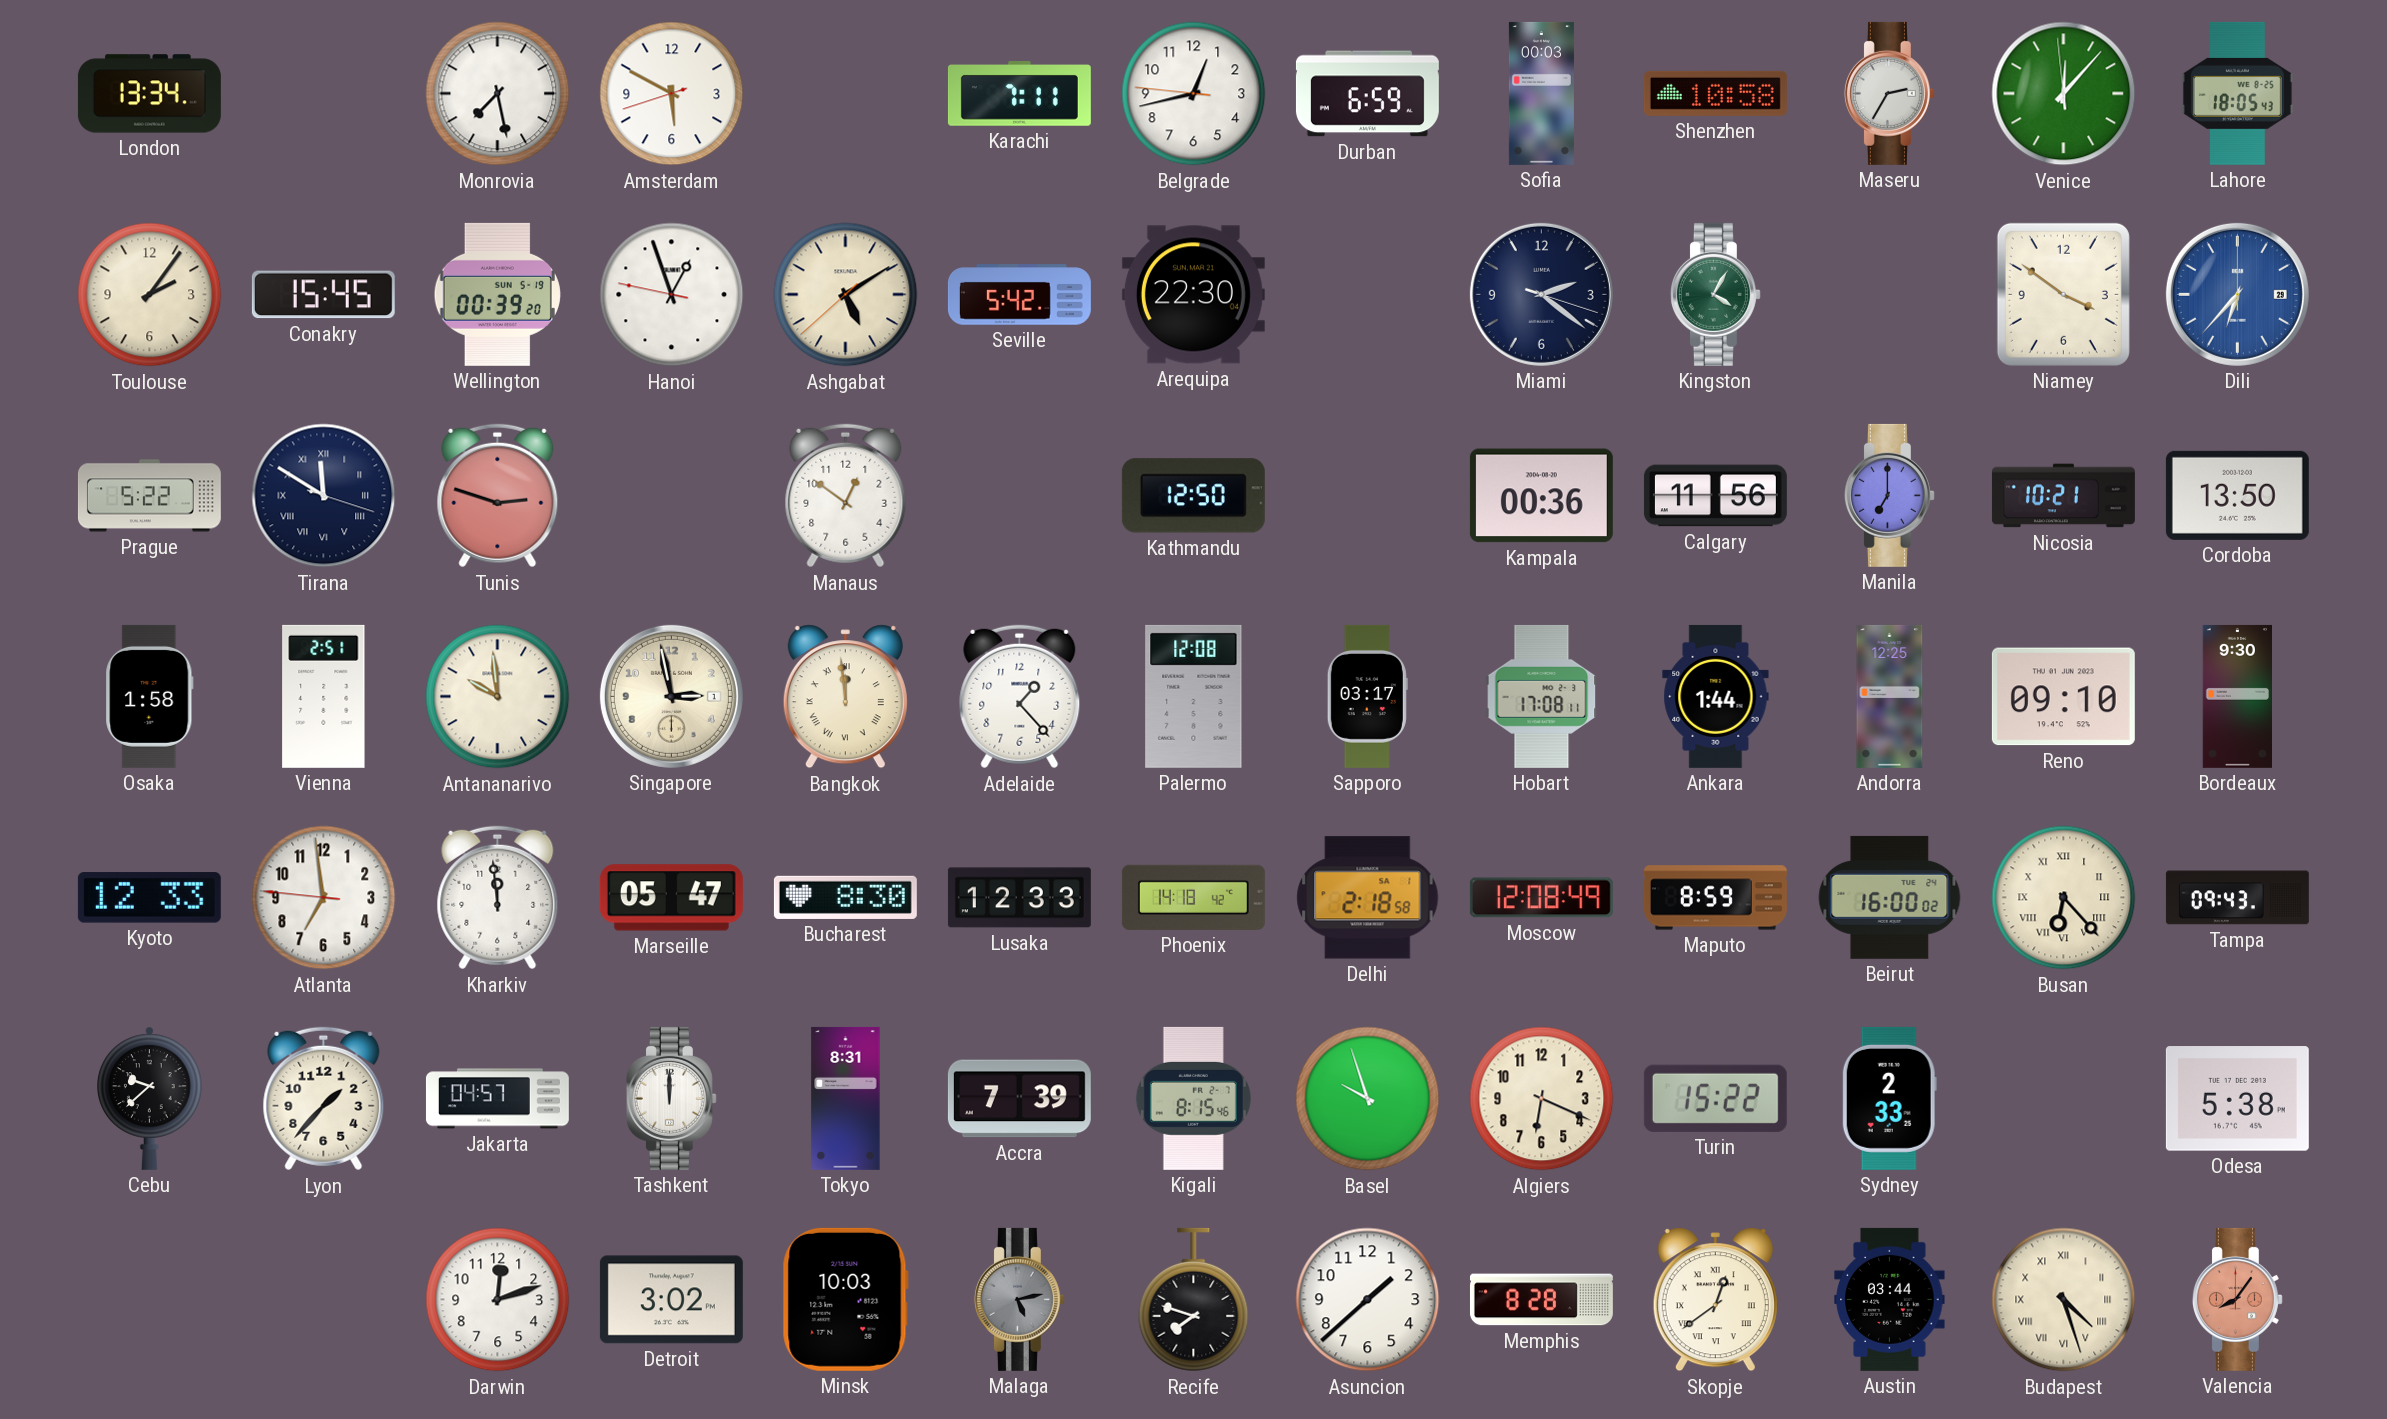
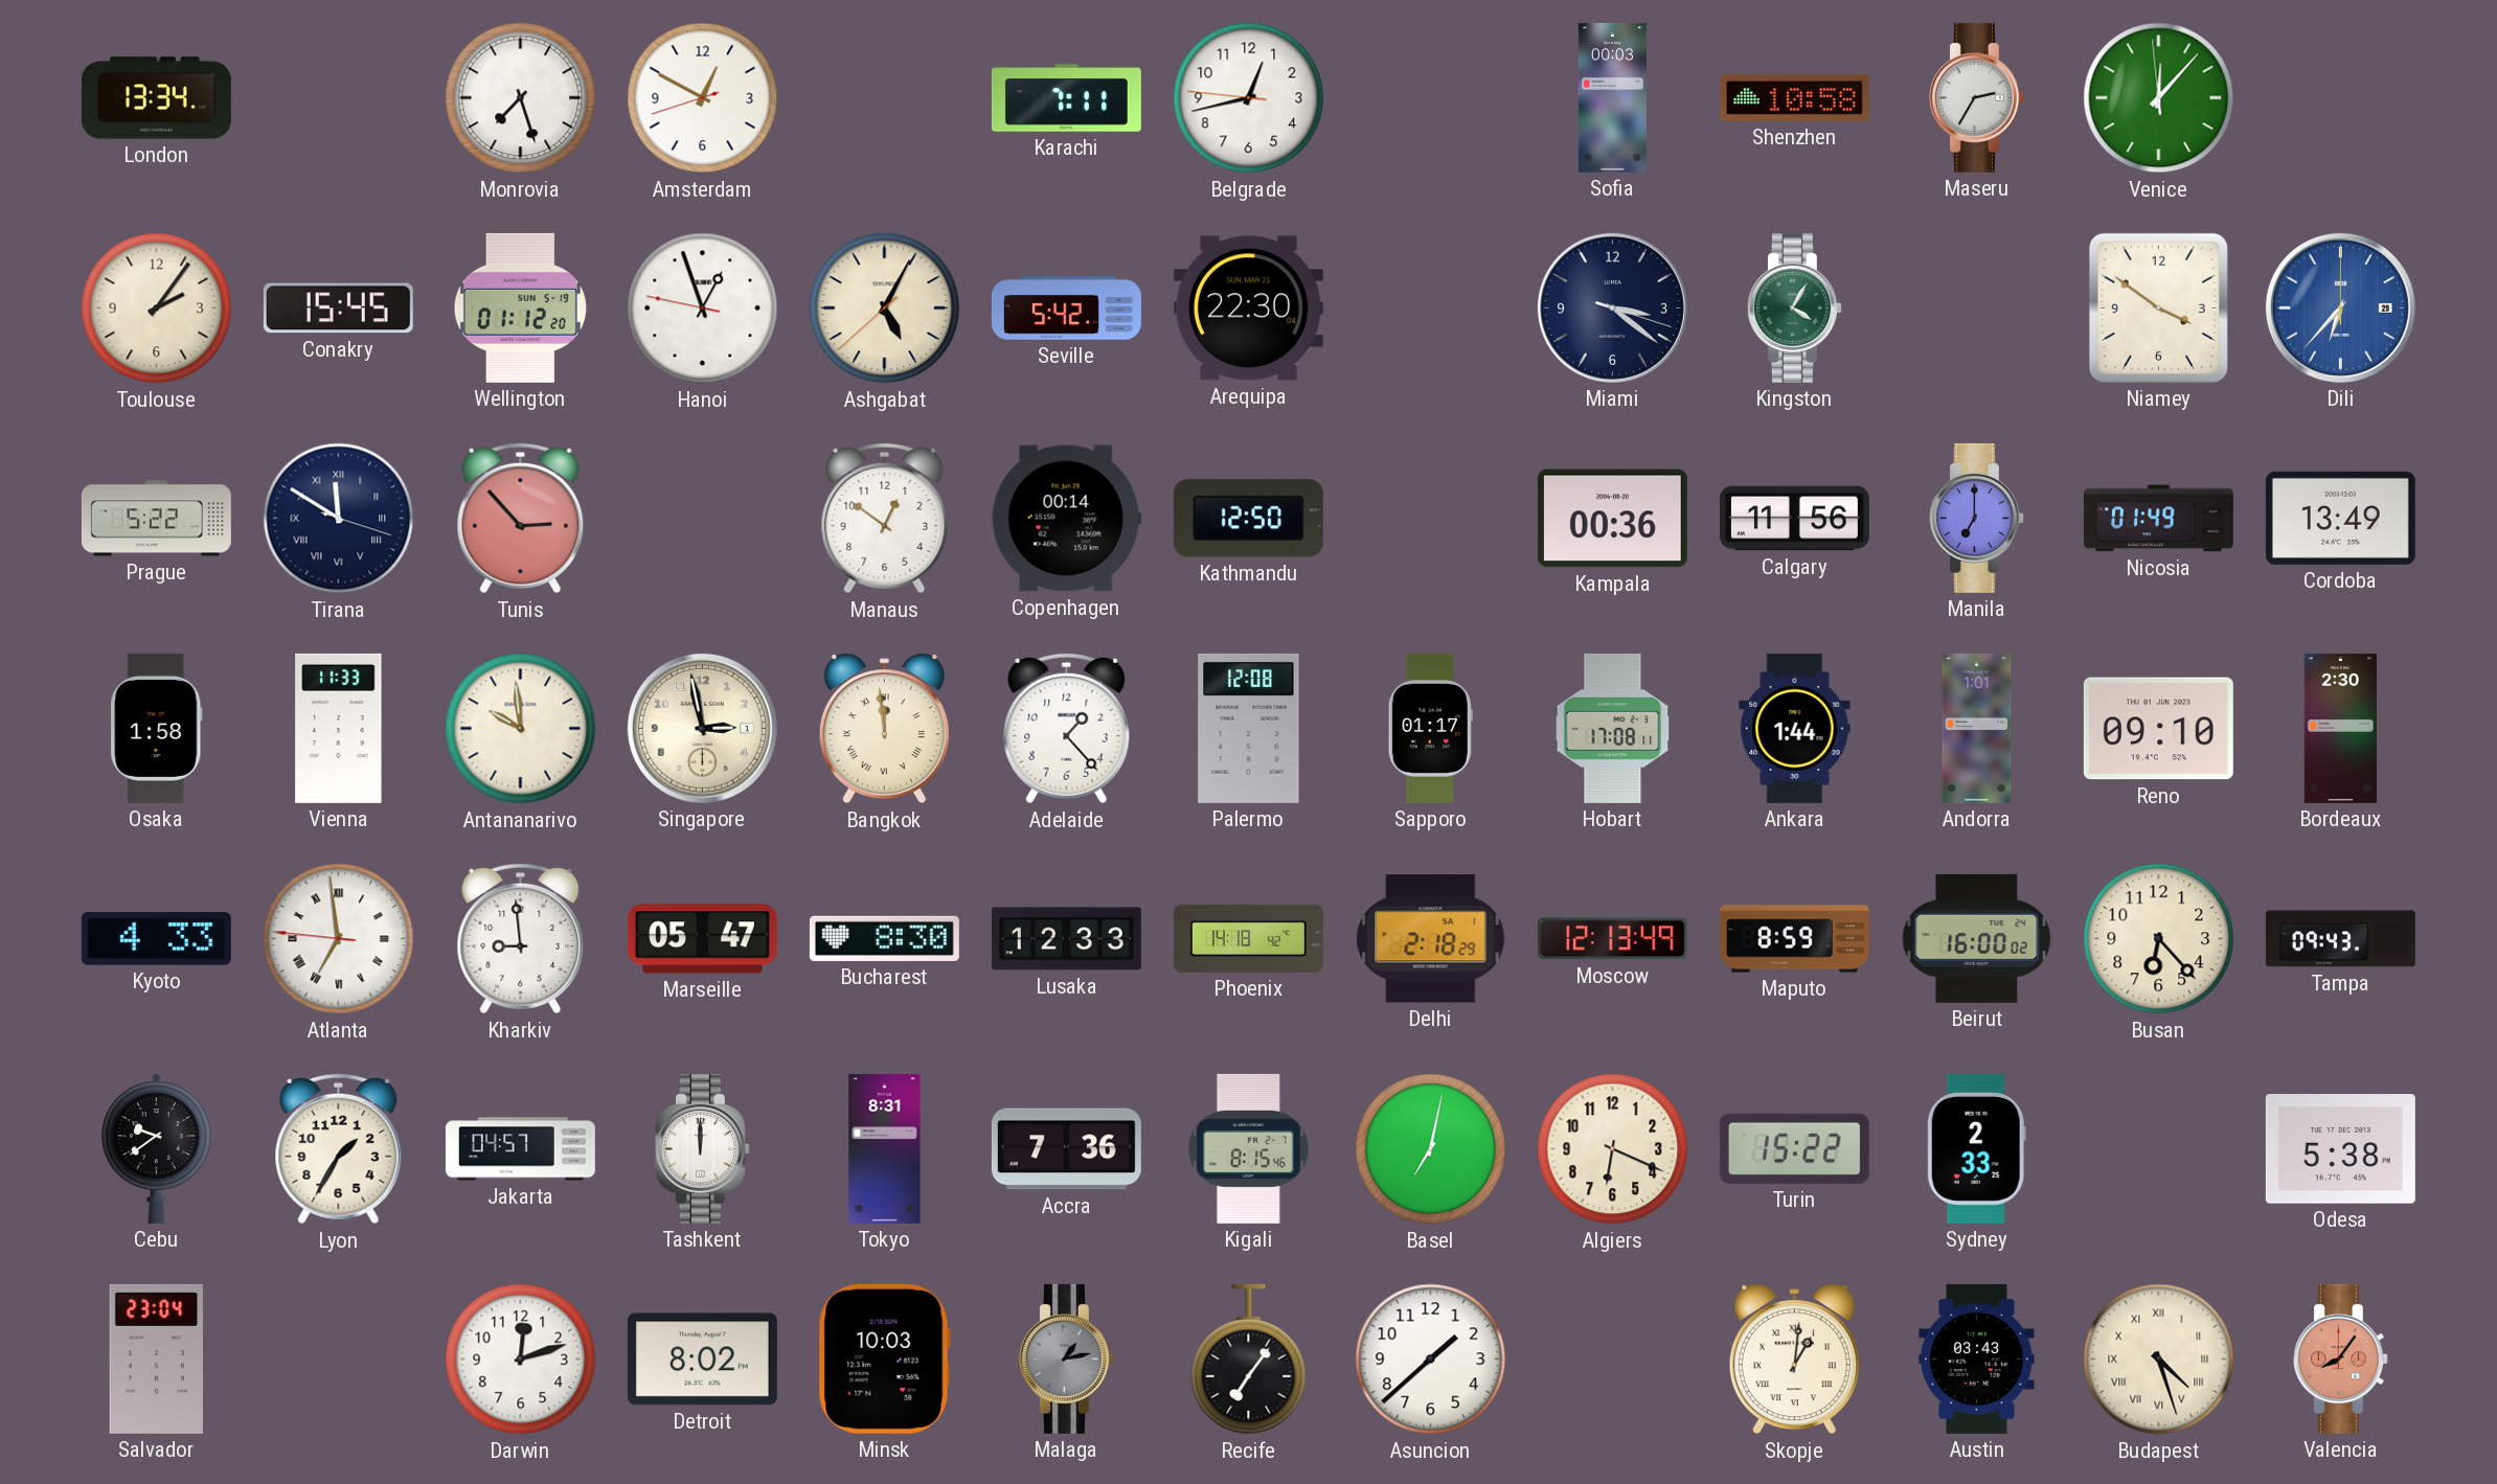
Monrovia: 7:28 -> 7:27
Amsterdam: 5:49 -> 12:49
Durban: 6:59 -> none
Lahore: 18:05 -> none
Wellington: 00:39 -> 01:12
Ashgabat: 5:09 -> 5:04
Miami: 2:21 -> 3:21
Tunis: 2:48 -> 2:53
Copenhagen: none -> 00:14
Nicosia: 10:21 -> 01:49
Cordoba: 13:50 -> 13:49
Vienna: 2:51 -> 11:33
Sapporo: 03:17 -> 01:17
Andorra: 12:25 -> 1:01
Bordeaux: 9:30 -> 2:30
Kyoto: 12:33 -> 4:33
Atlanta numerals: Arabic -> Roman
Kharkiv: 11:59 -> 8:59
Delhi: 2:18:58 -> 2:18:29
Moscow: 12:08 -> 12:13
Busan numerals: Roman -> Arabic
Cebu: 9:38 -> 9:39
Lyon: 1:37 -> 1:35
Accra: 7:39 -> 7:36
Basel: 9:57 -> 7:02
Salvador: none -> 23:04
Detroit: 3:02 -> 8:02
Malaga: 5:13 -> 1:13
Recife: 7:48 -> 7:06
Memphis: 8:28 -> none
Skopje: 12:39 -> 1:01
Austin: 03:44 -> 03:43
